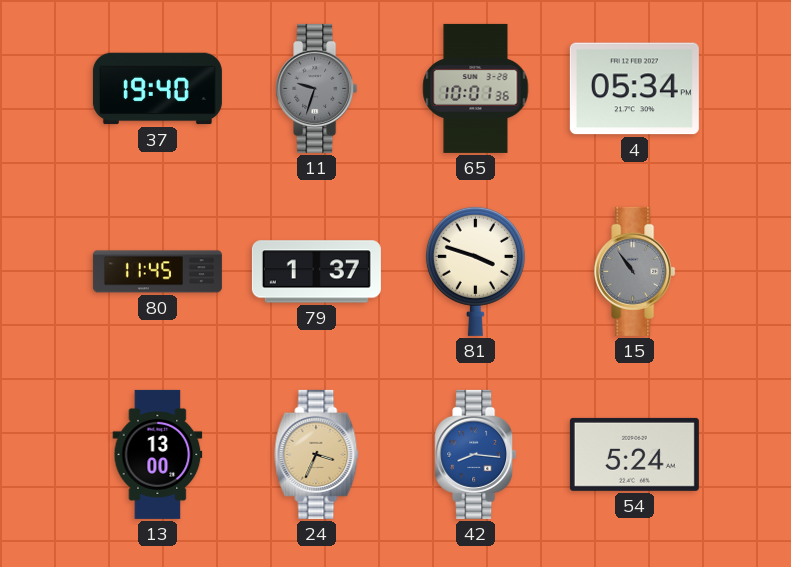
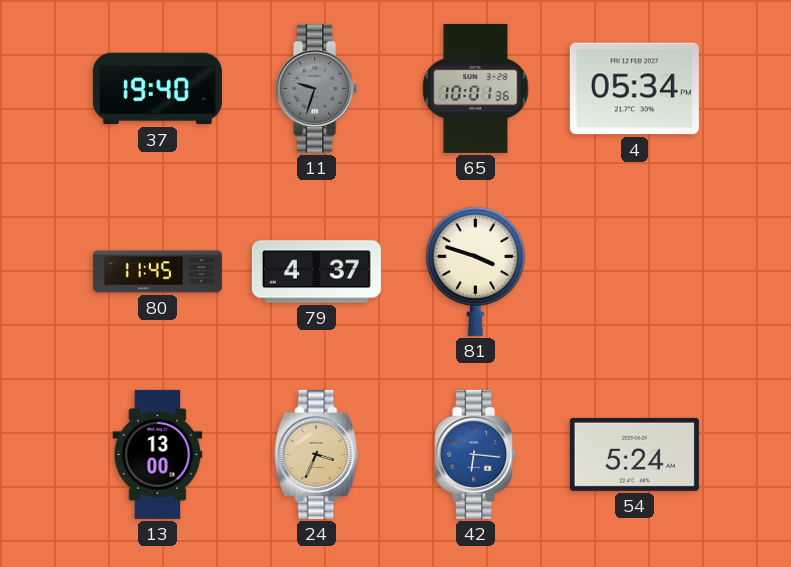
79: 1:37 -> 4:37
15: 10:54 -> none
42: 8:16 -> 6:16
